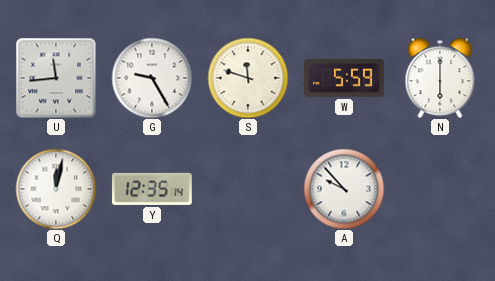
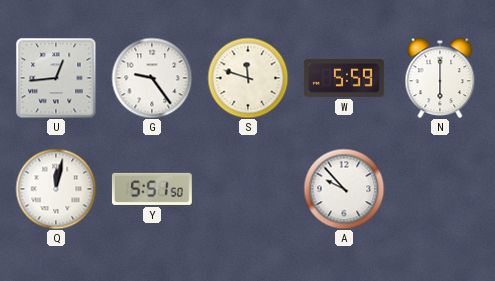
U: 11:44 -> 12:44
G: 9:25 -> 9:24
Y: 12:35 -> 5:51
